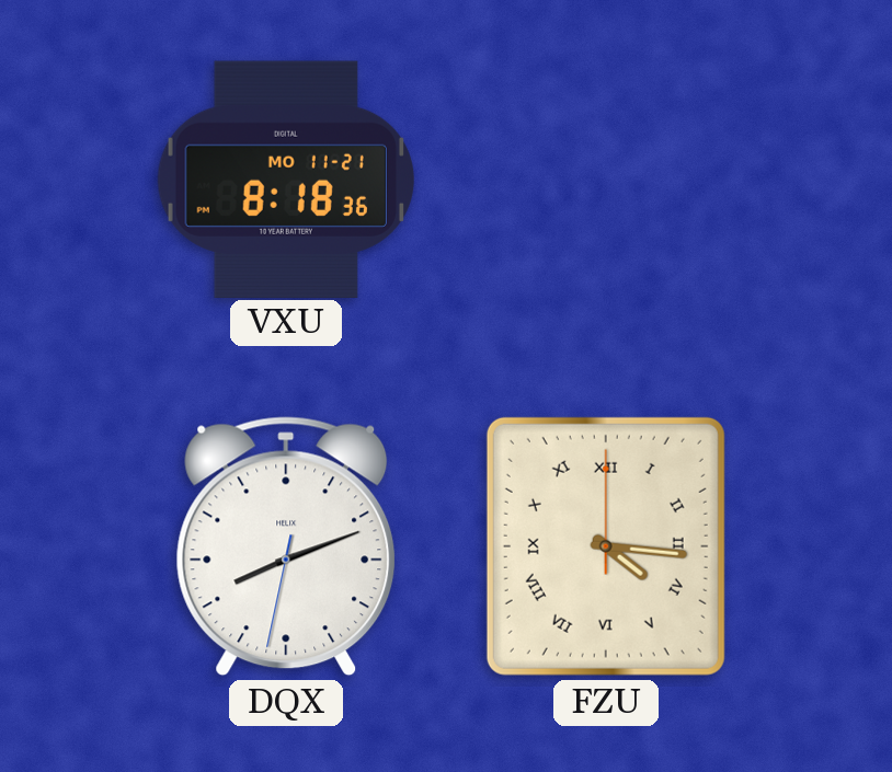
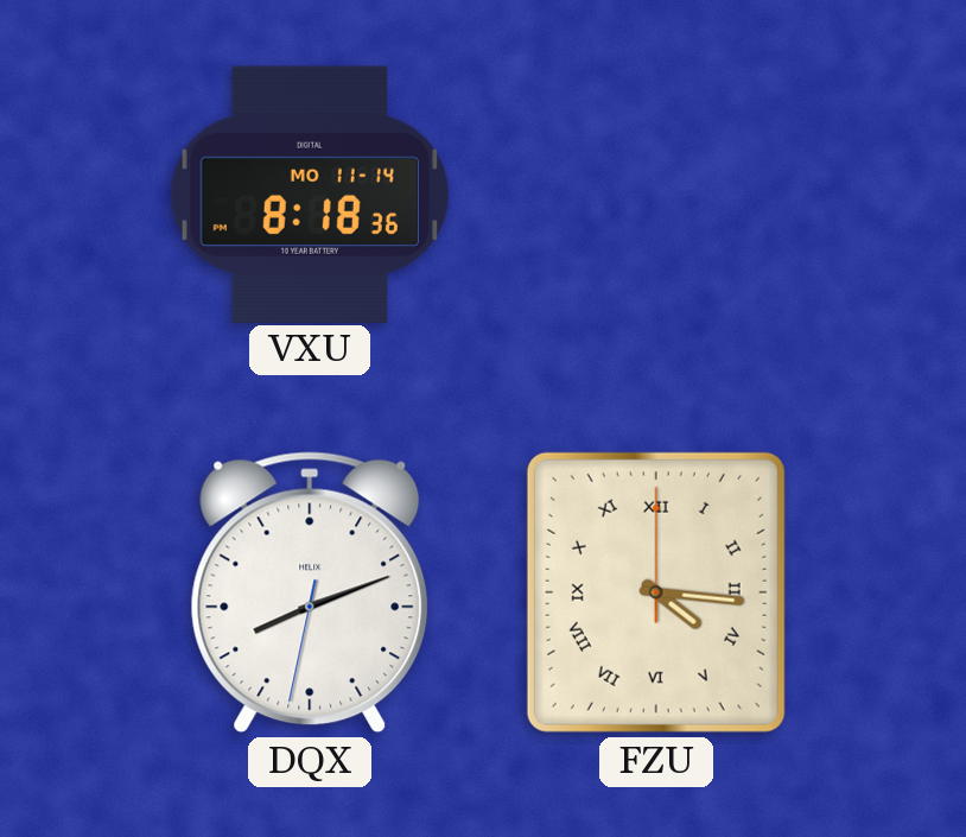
VXU date: MO 11-21 -> MO 11-14
